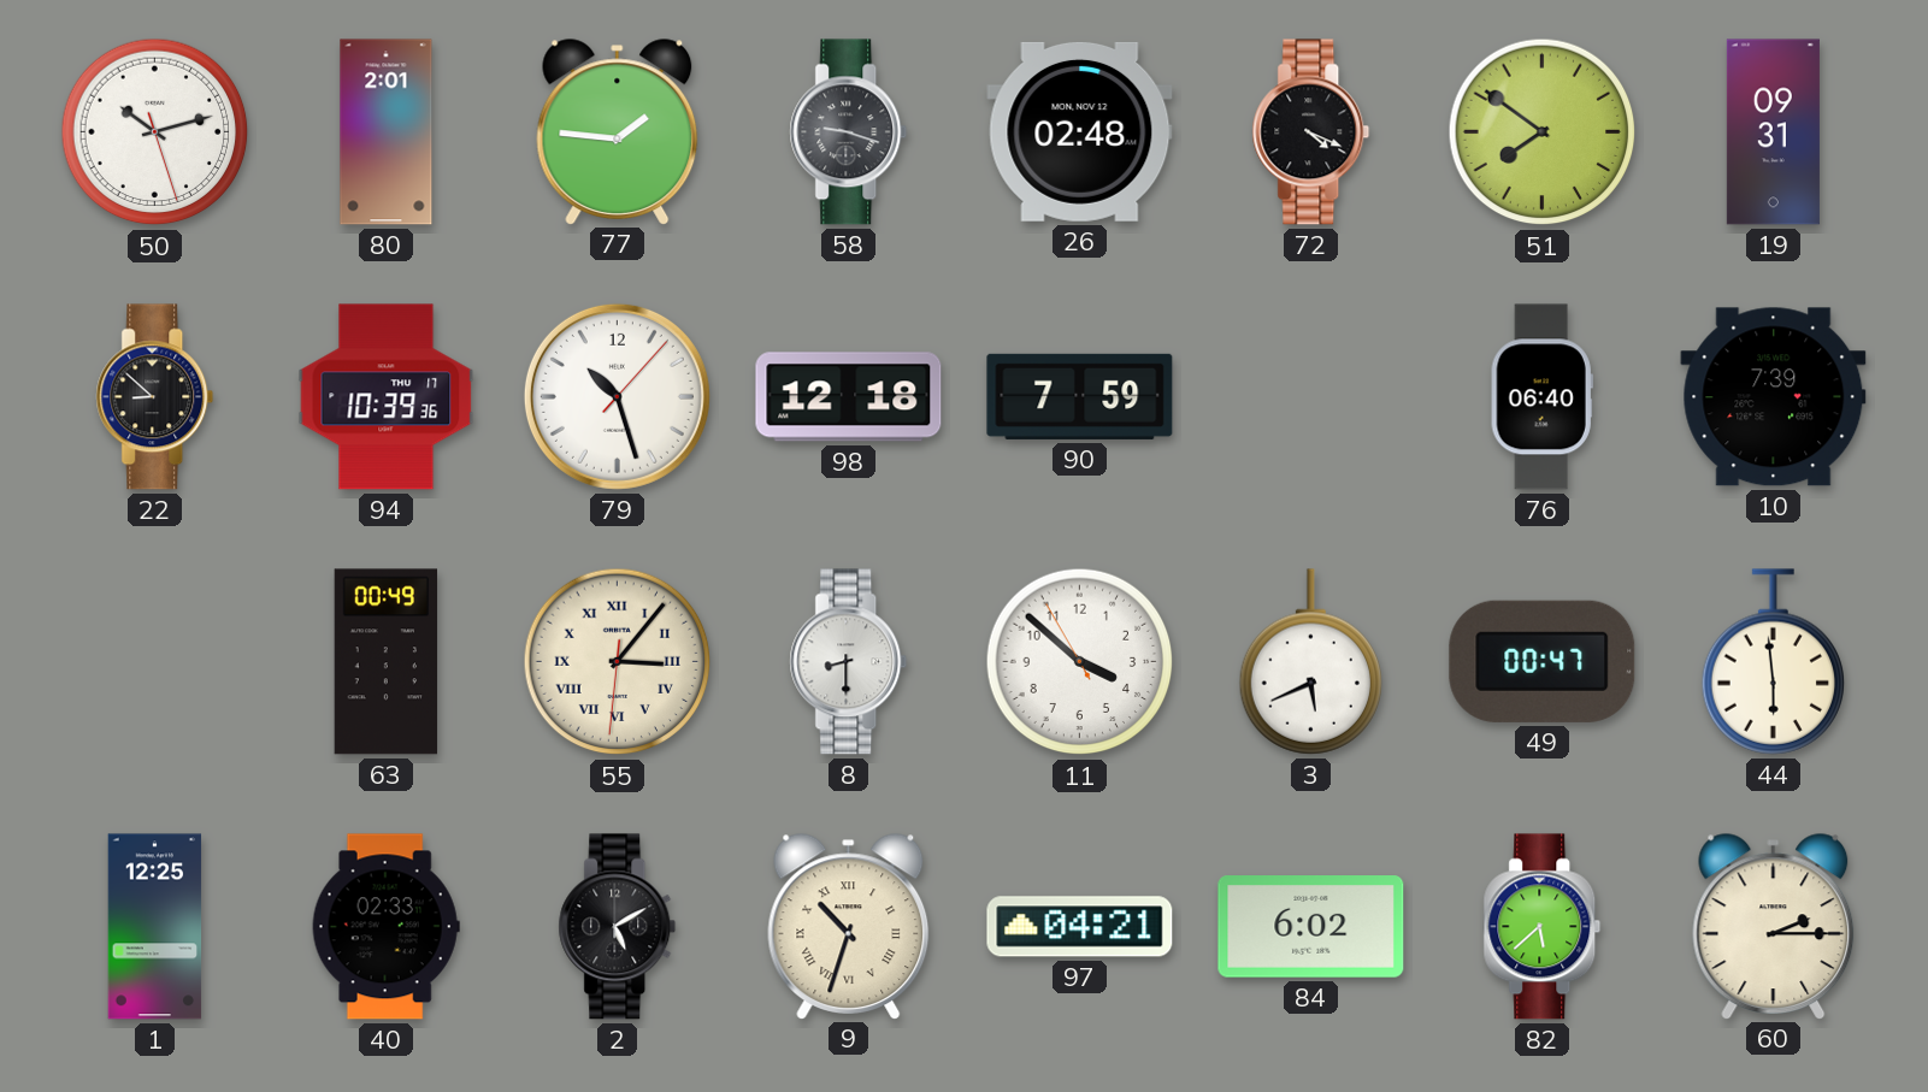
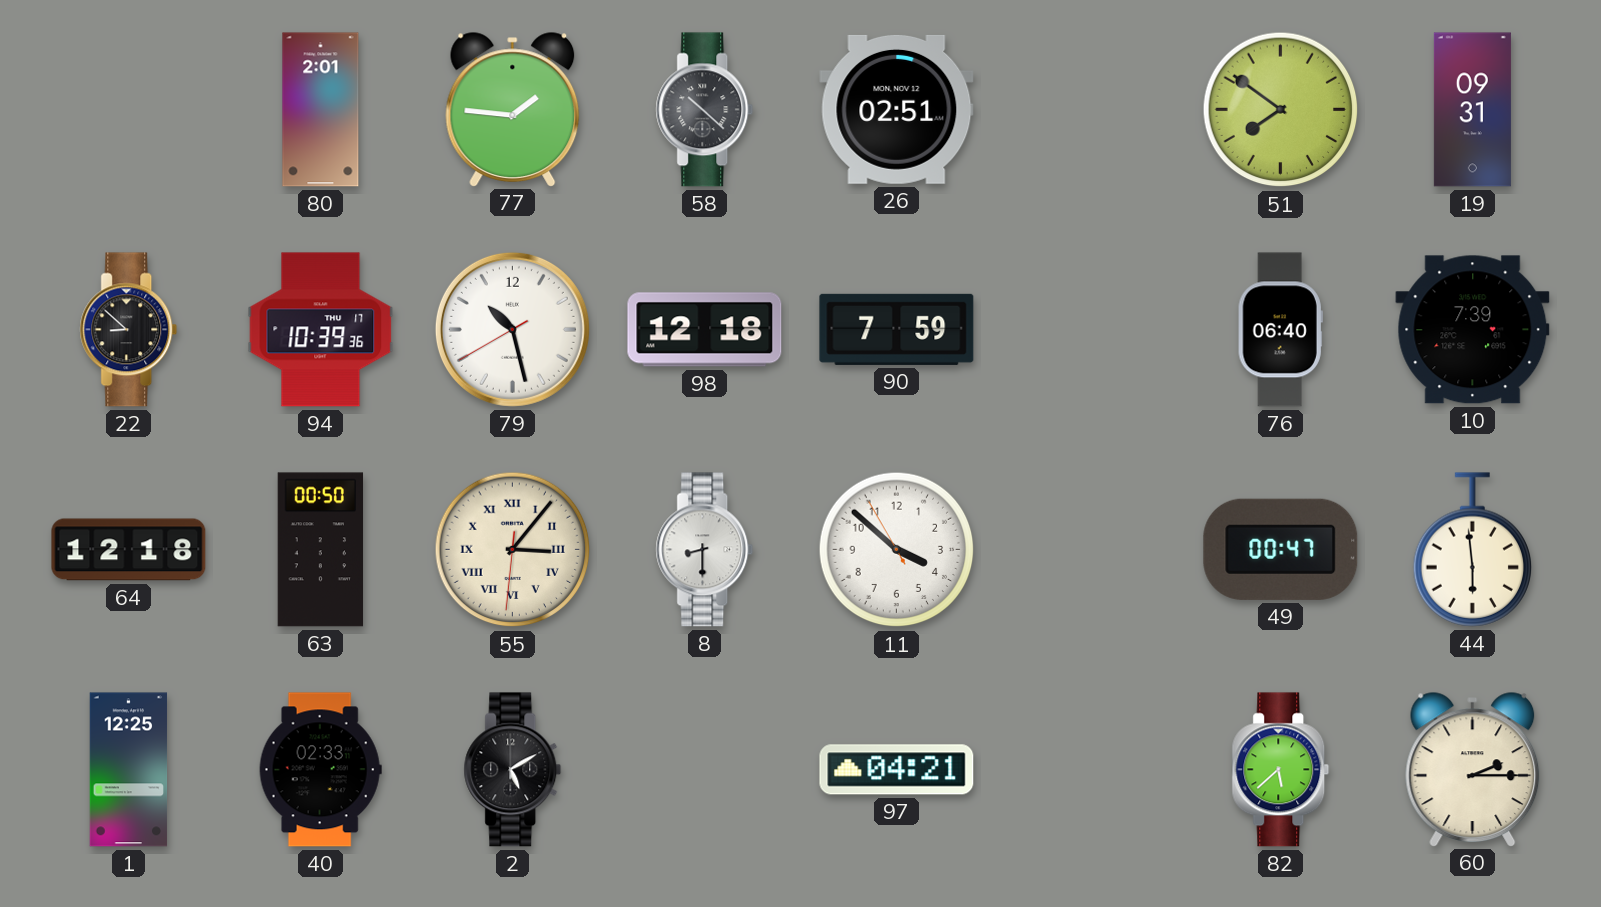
50: 10:12 -> none
58: 9:18 -> 10:22
26: 02:48 -> 02:51
72: 4:19 -> none
79: 10:27:07 -> 10:27:40
64: none -> 12:18
63: 00:49 -> 00:50
3: 5:41 -> none
9: 10:33 -> none
84: 6:02 -> none
